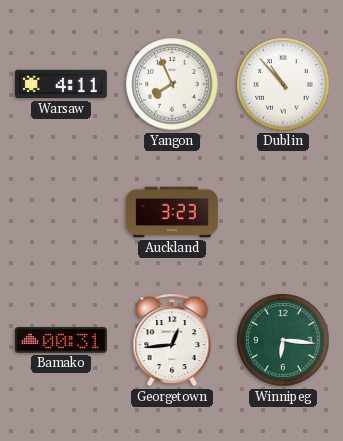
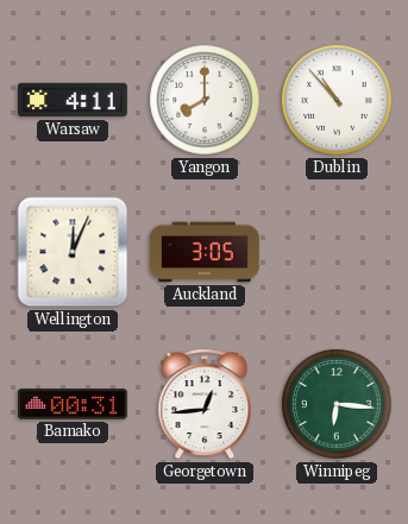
Yangon: 7:56 -> 8:00
Wellington: none -> 12:04
Auckland: 3:23 -> 3:05
